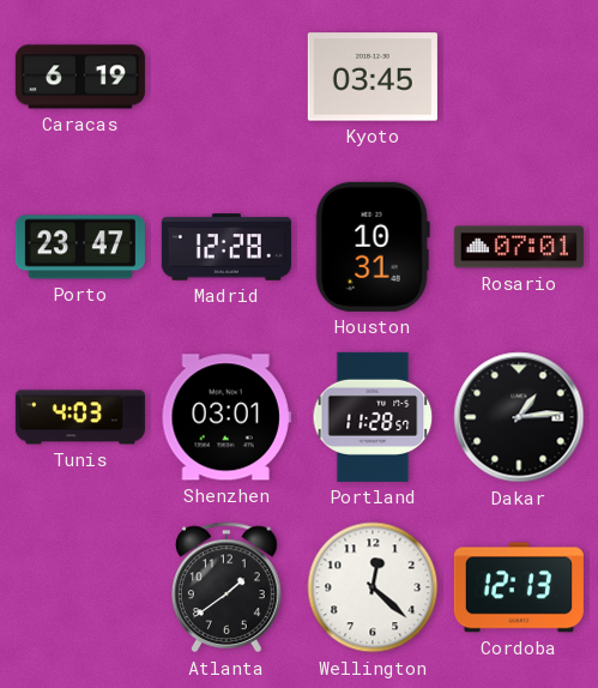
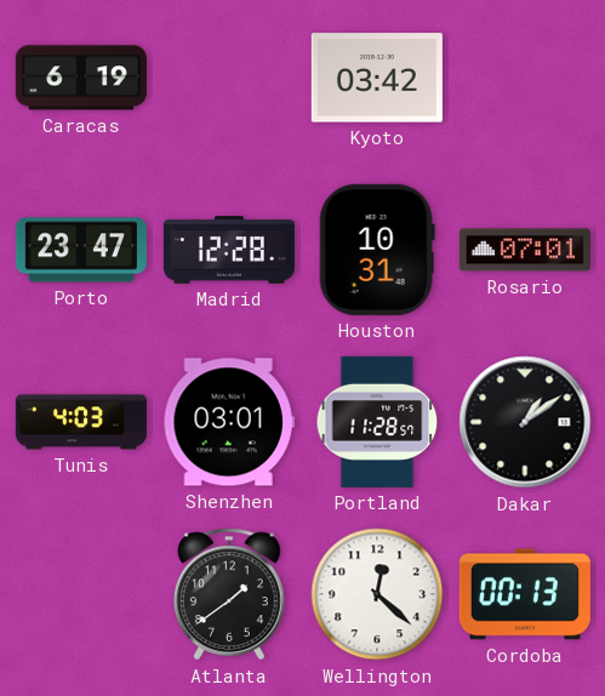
Kyoto: 03:45 -> 03:42
Dakar: 1:14 -> 1:09
Cordoba: 12:13 -> 00:13
